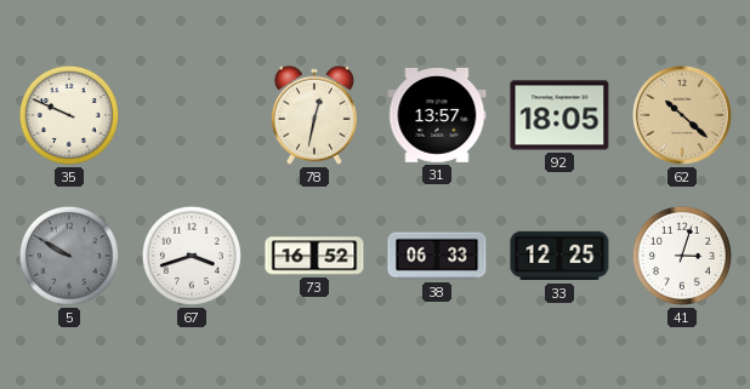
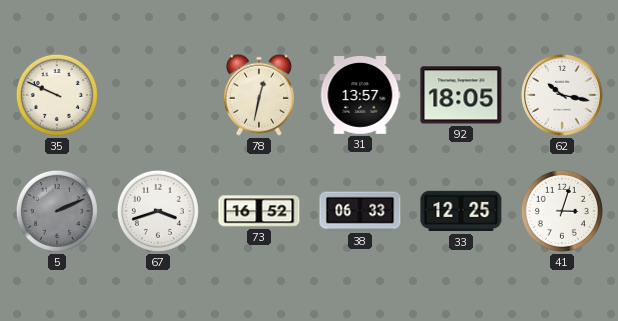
62: 10:22 -> 10:17
62 dial: champagne -> white
5: 9:50 -> 2:11
